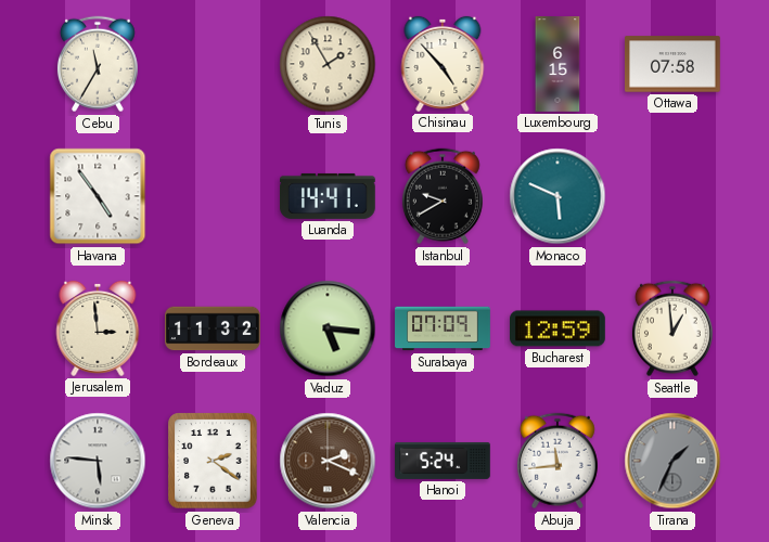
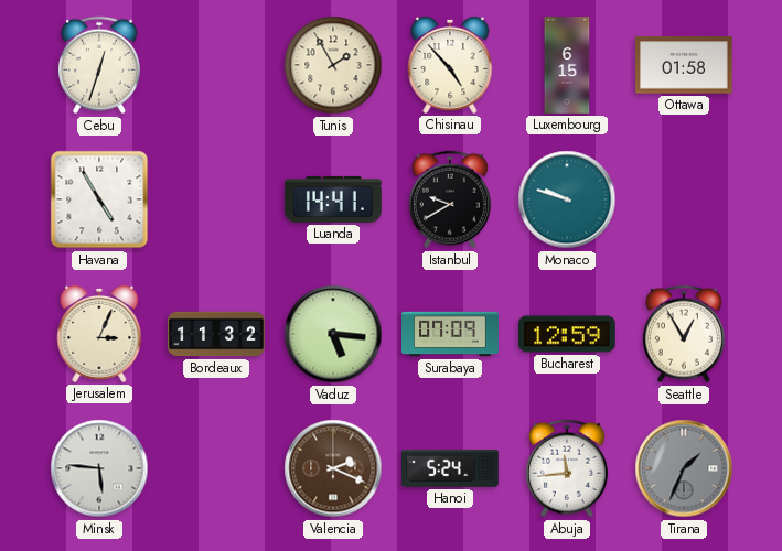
Cebu: 11:35 -> 12:33
Ottawa: 07:58 -> 01:58
Havana: 4:54 -> 4:55
Monaco: 5:49 -> 9:48
Jerusalem: 2:59 -> 3:04
Seattle: 12:59 -> 12:55
Geneva: 2:21 -> none
